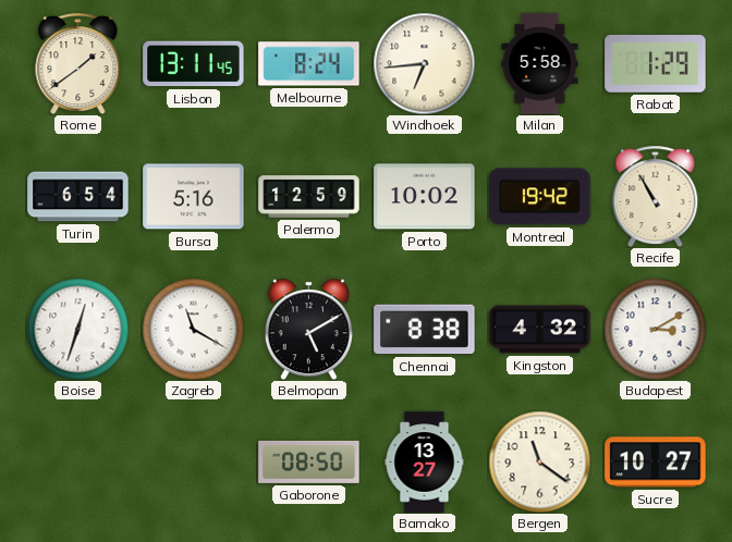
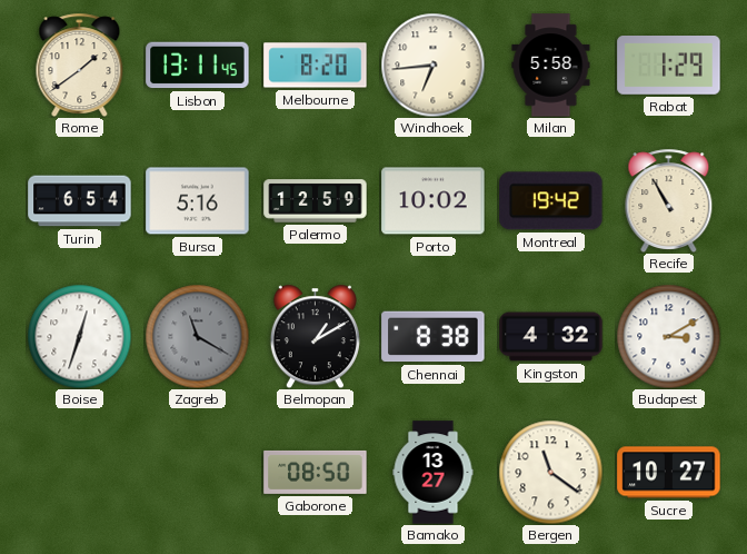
Melbourne: 8:24 -> 8:20
Zagreb dial: white -> grey
Belmopan: 5:10 -> 1:10
